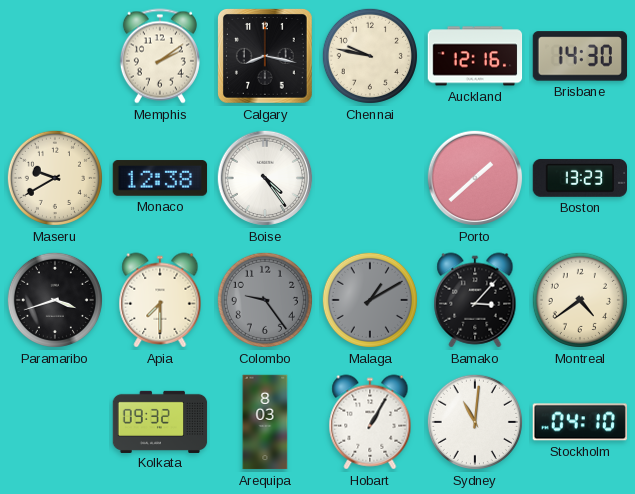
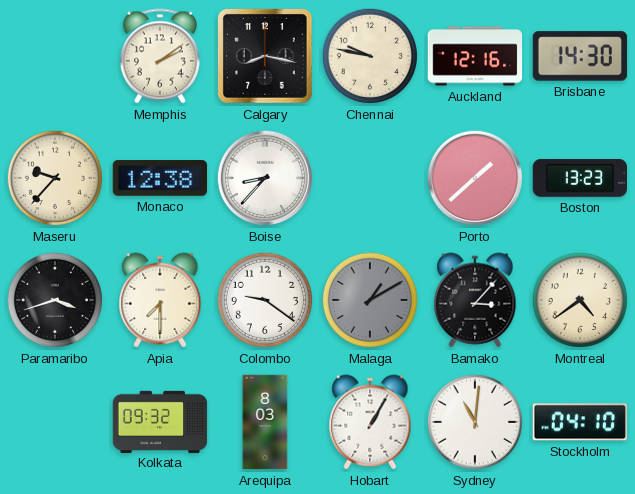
Maseru: 9:40 -> 9:37
Boise: 4:24 -> 8:37
Colombo: 9:24 -> 9:21
Colombo dial: grey -> white
